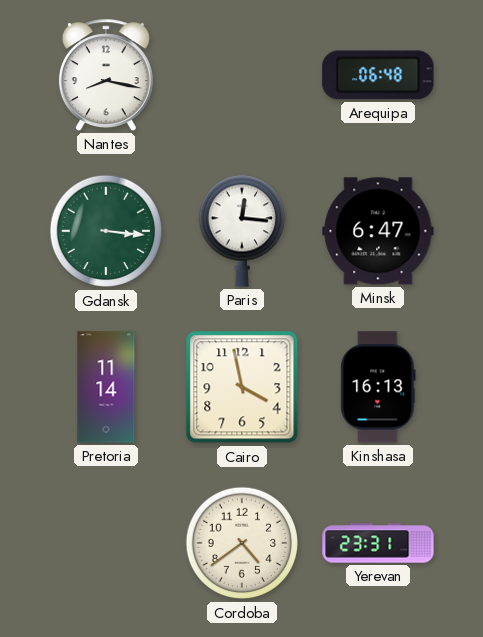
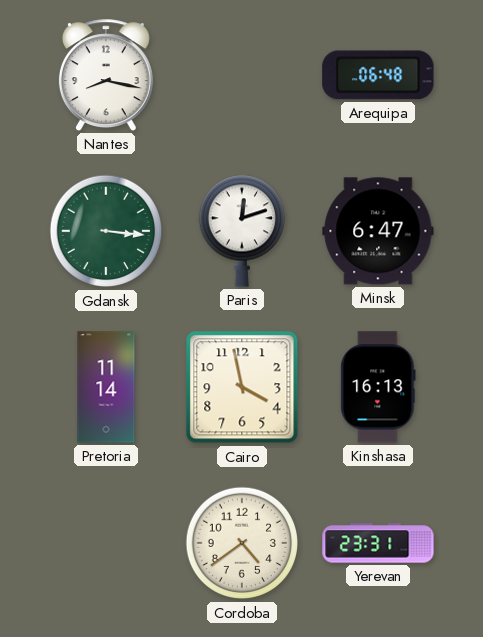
Paris: 12:16 -> 12:12
